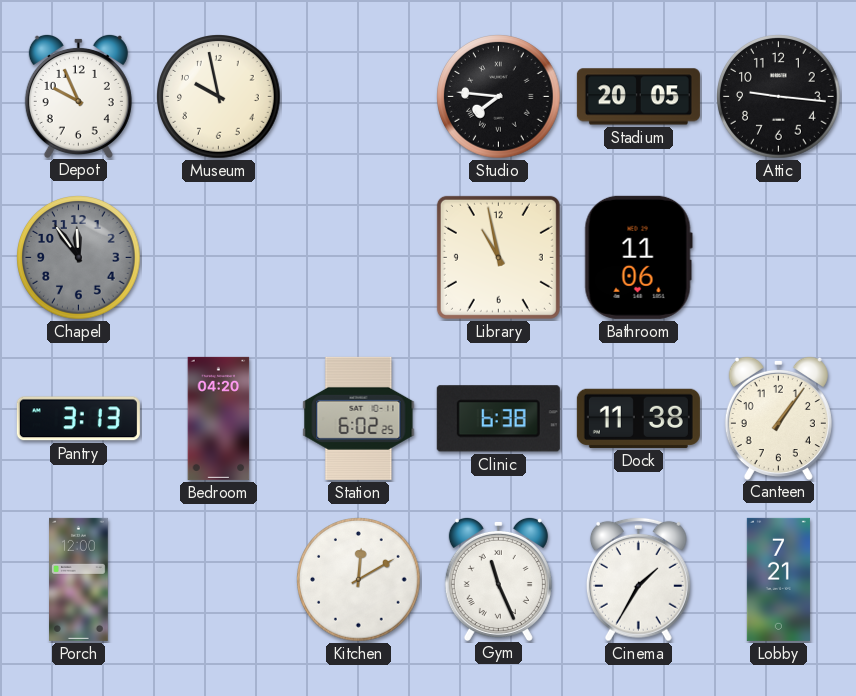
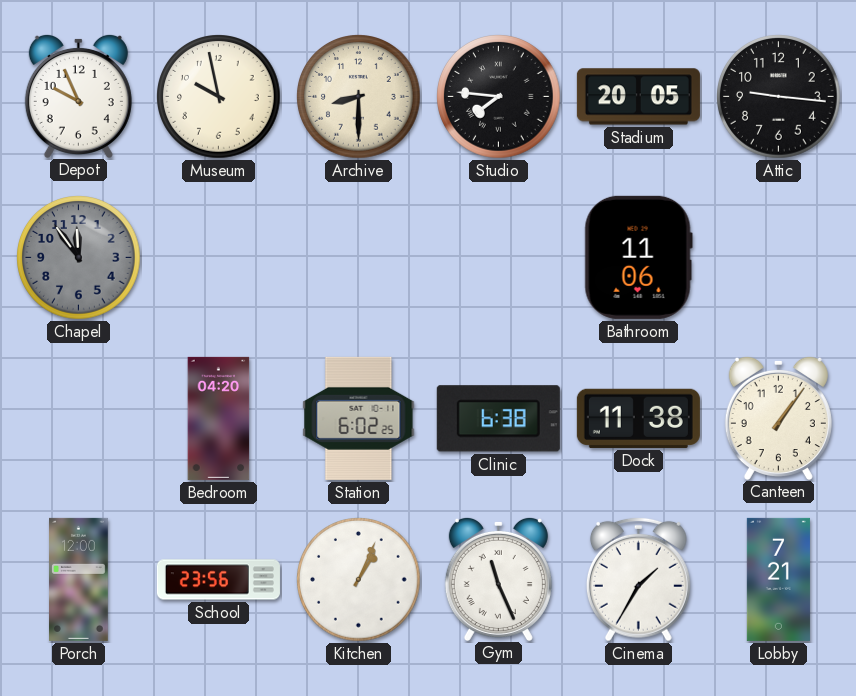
Archive: none -> 8:30
Library: 10:58 -> none
Pantry: 3:13 -> none
School: none -> 23:56
Kitchen: 12:10 -> 1:04
